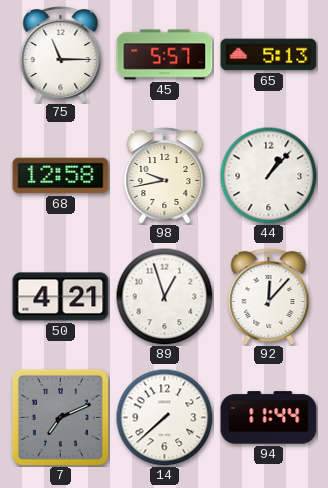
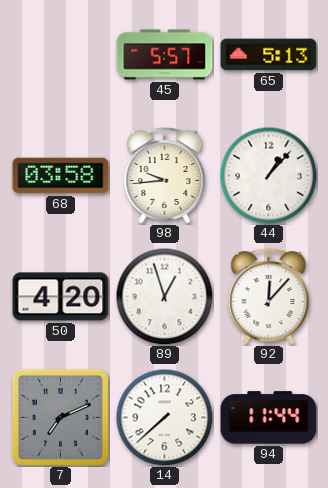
75: 11:15 -> none
68: 12:58 -> 03:58
98: 9:43 -> 9:44
50: 4:21 -> 4:20
